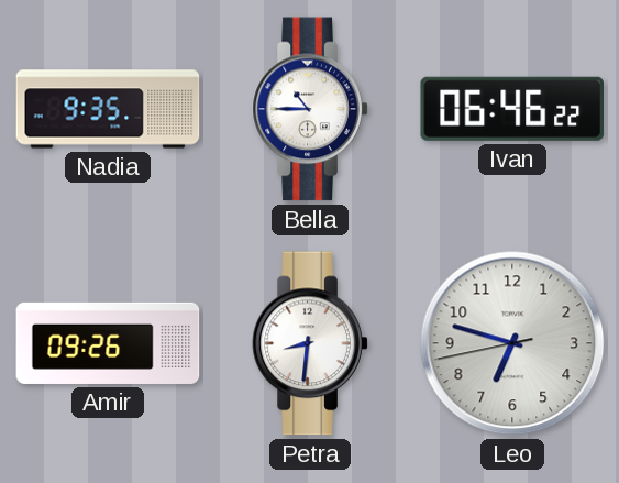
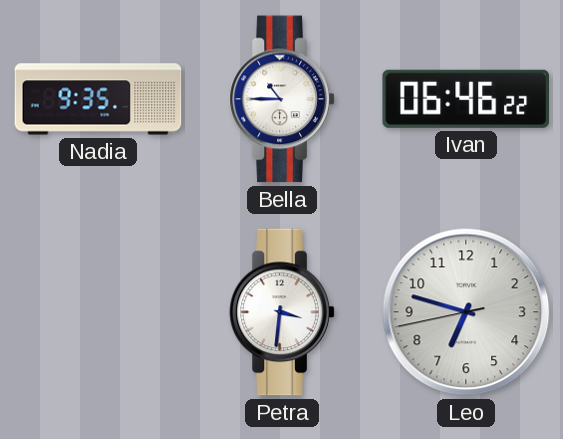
Amir: 09:26 -> none
Petra: 8:31 -> 3:31
